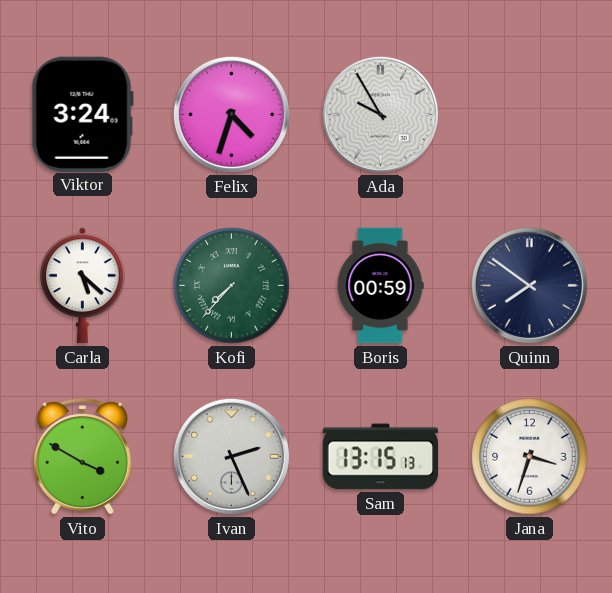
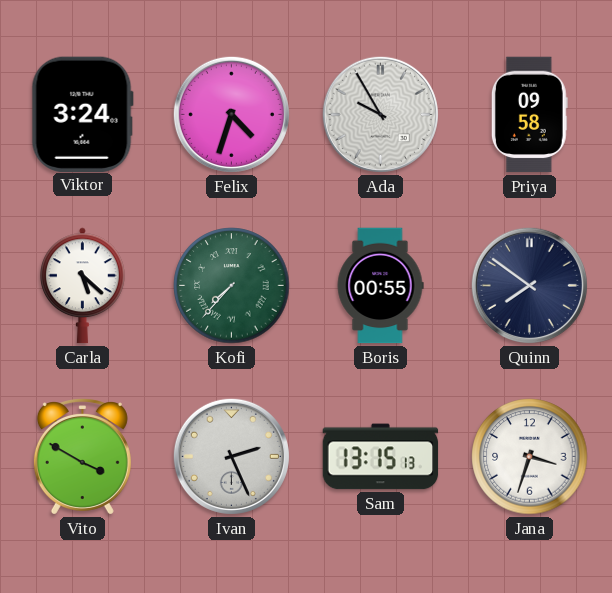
Priya: none -> 09:58
Boris: 00:59 -> 00:55
